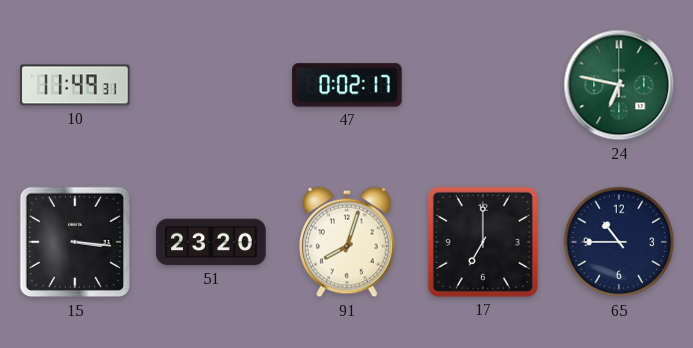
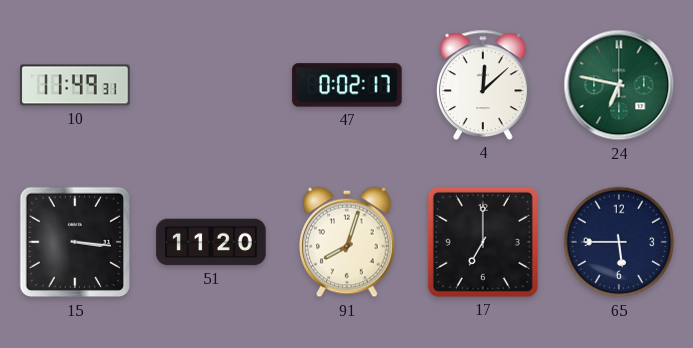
4: none -> 12:08
51: 23:20 -> 11:20
65: 10:45 -> 5:45
